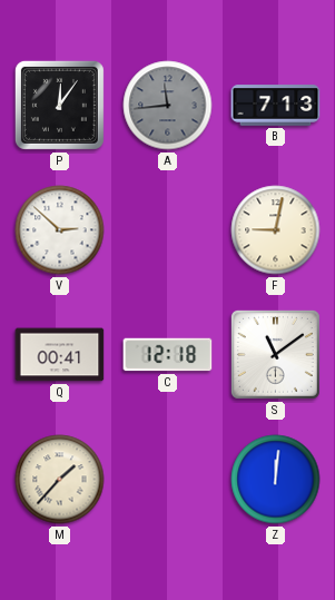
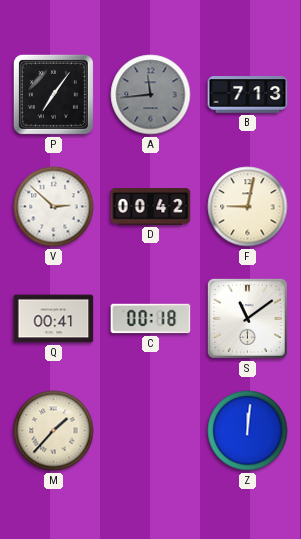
P: 12:06 -> 7:06
D: none -> 00:42
C: 12:18 -> 00:18
